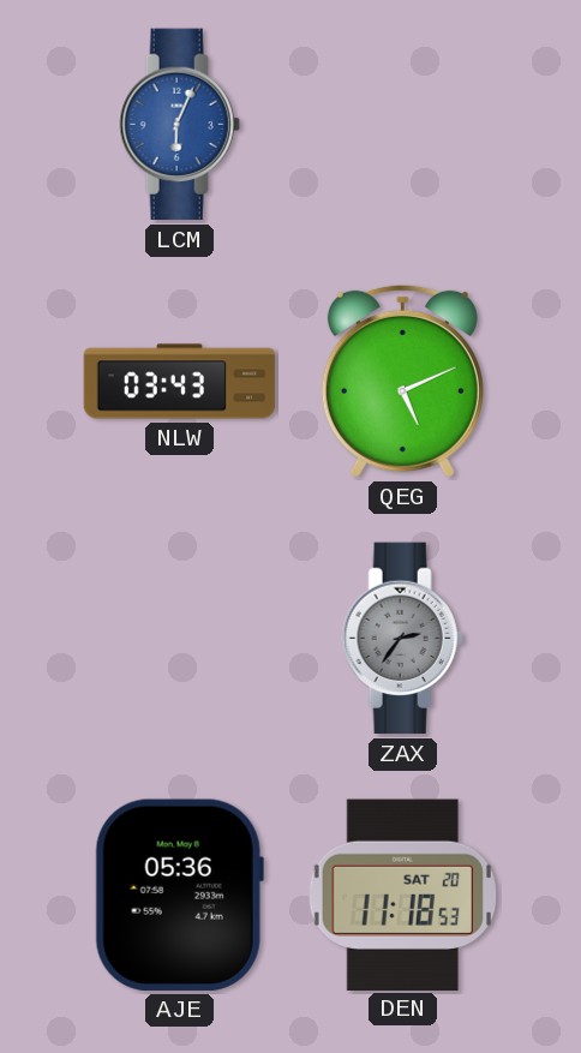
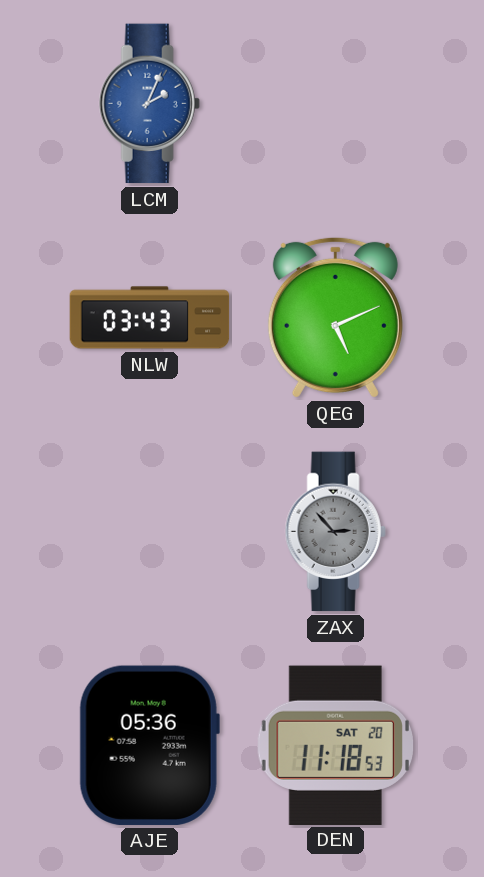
LCM: 6:04 -> 2:04
ZAX: 2:36 -> 2:53
